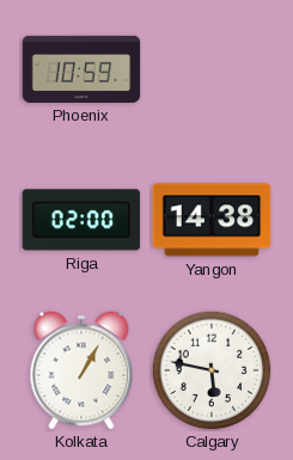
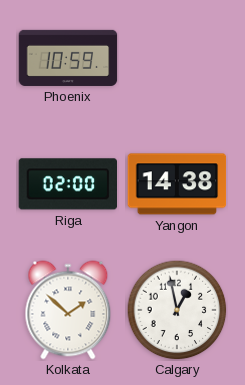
Kolkata: 1:05 -> 1:52
Calgary: 5:47 -> 12:58
